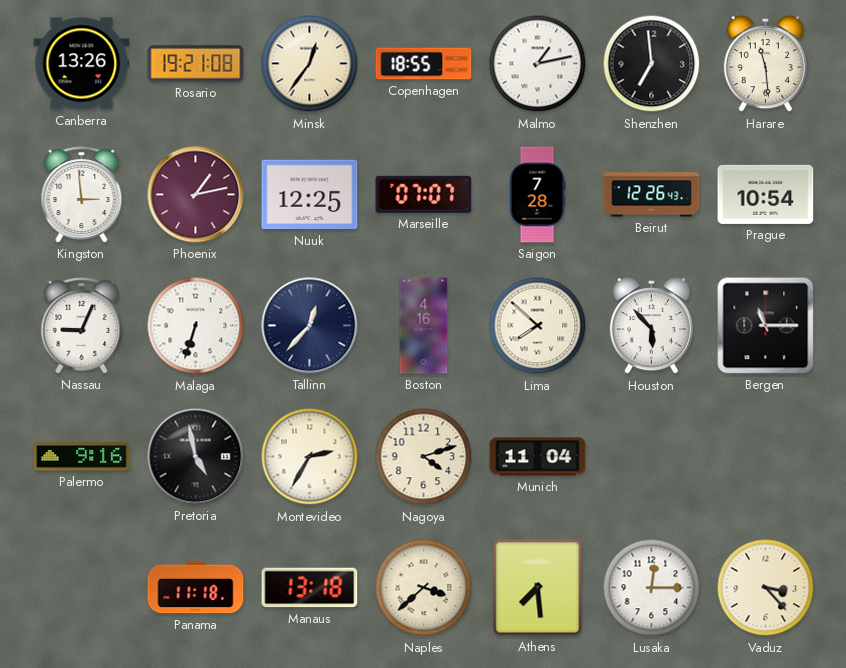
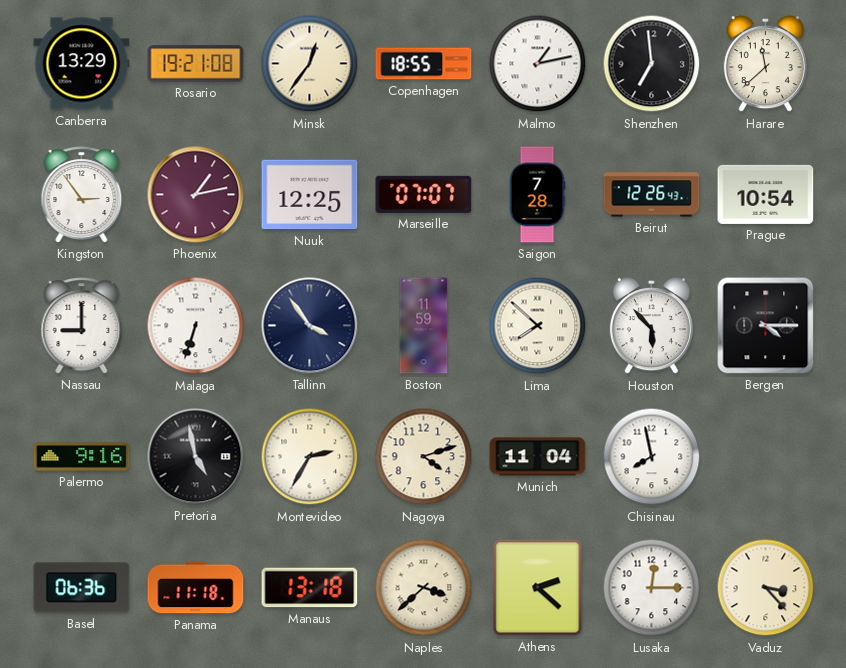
Canberra: 13:26 -> 13:29
Harare: 11:29 -> 11:38
Kingston: 2:59 -> 2:54
Nassau: 9:04 -> 9:00
Tallinn: 12:37 -> 3:54
Boston: 4:16 -> 11:59
Bergen: 11:15 -> 4:15
Chisinau: none -> 7:58
Basel: none -> 06:36
Athens: 7:29 -> 2:22
